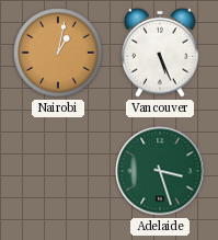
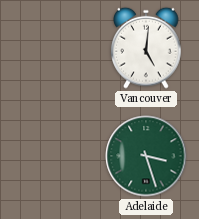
Nairobi: 1:02 -> none
Vancouver: 5:26 -> 5:01
